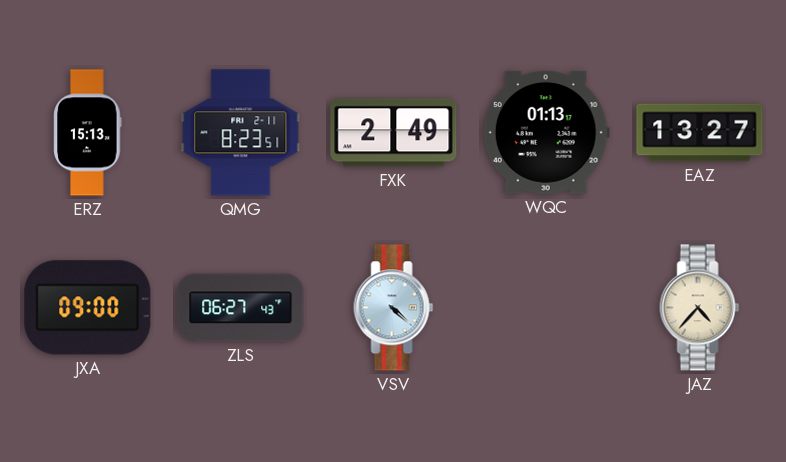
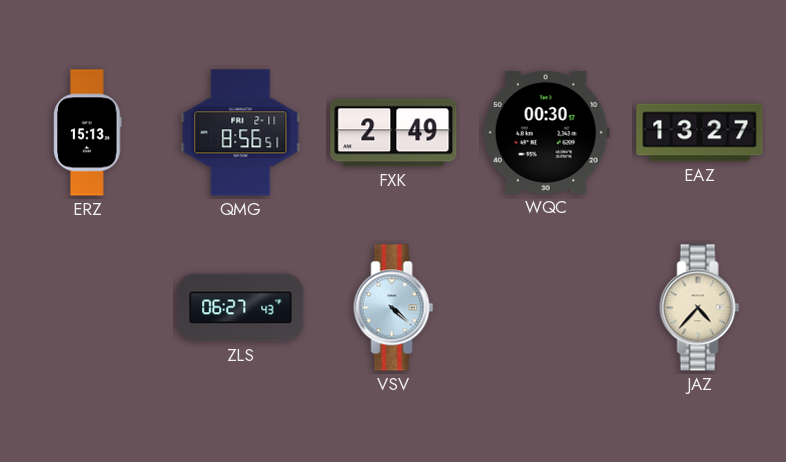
QMG: 8:23 -> 8:56
WQC: 01:13 -> 00:30
JXA: 09:00 -> none
